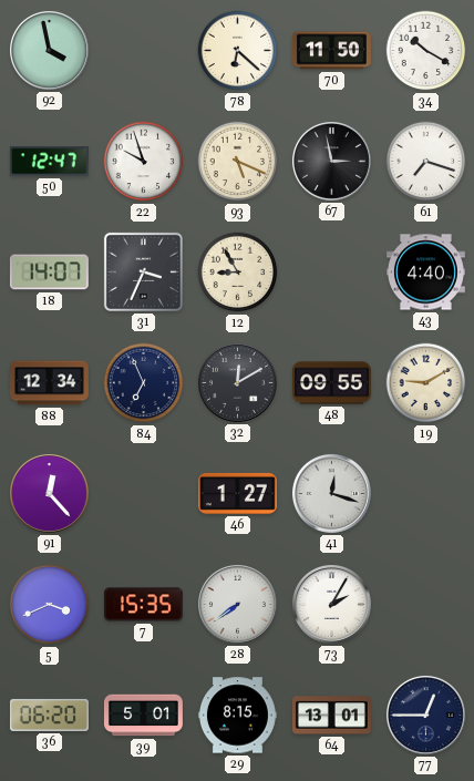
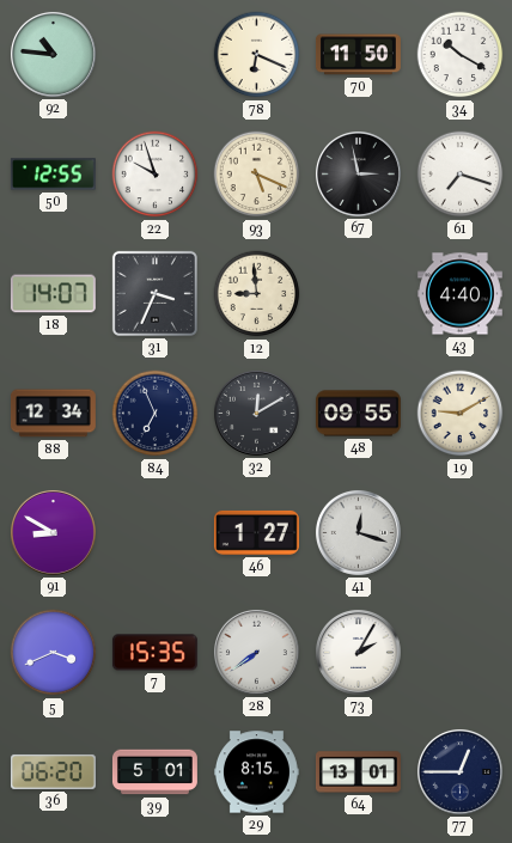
92: 3:58 -> 10:46
78: 6:22 -> 6:19
50: 12:47 -> 12:55
12: 8:55 -> 8:59
91: 12:23 -> 8:50
